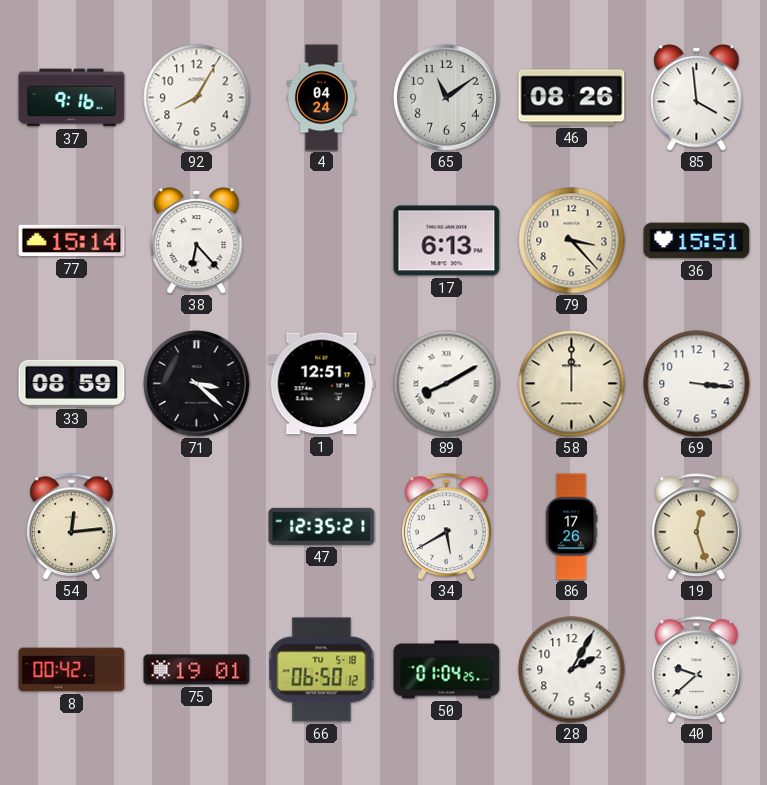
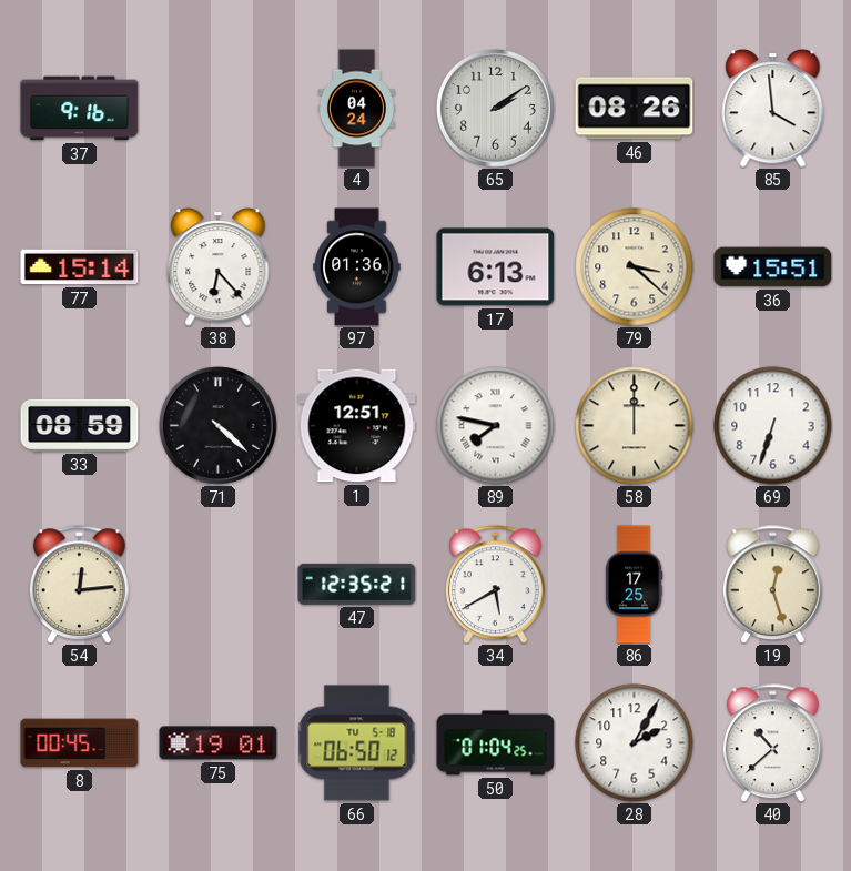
92: 8:05 -> none
65: 11:09 -> 2:09
97: none -> 01:36
79: 3:23 -> 3:22
71: 3:22 -> 4:22
89: 8:10 -> 7:47
69: 3:16 -> 6:33
86: 17:26 -> 17:25
8: 00:42 -> 00:45
40: 9:38 -> 10:38
